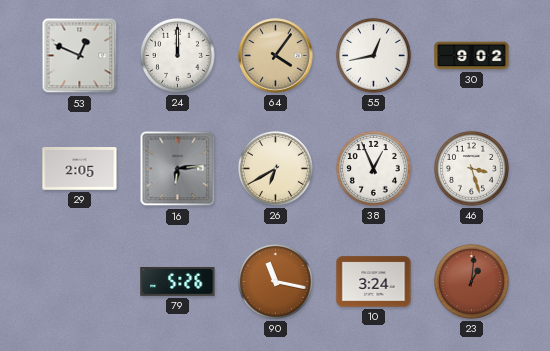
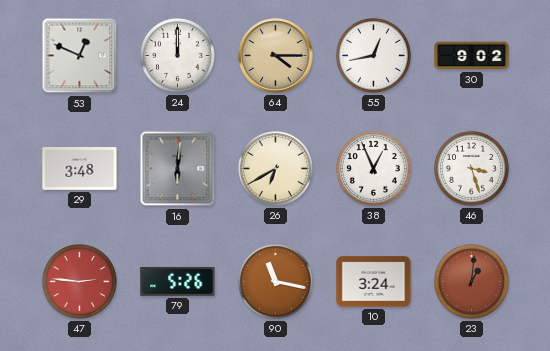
64: 4:06 -> 4:15
29: 2:05 -> 3:48
16: 6:14 -> 6:01
47: none -> 2:46
